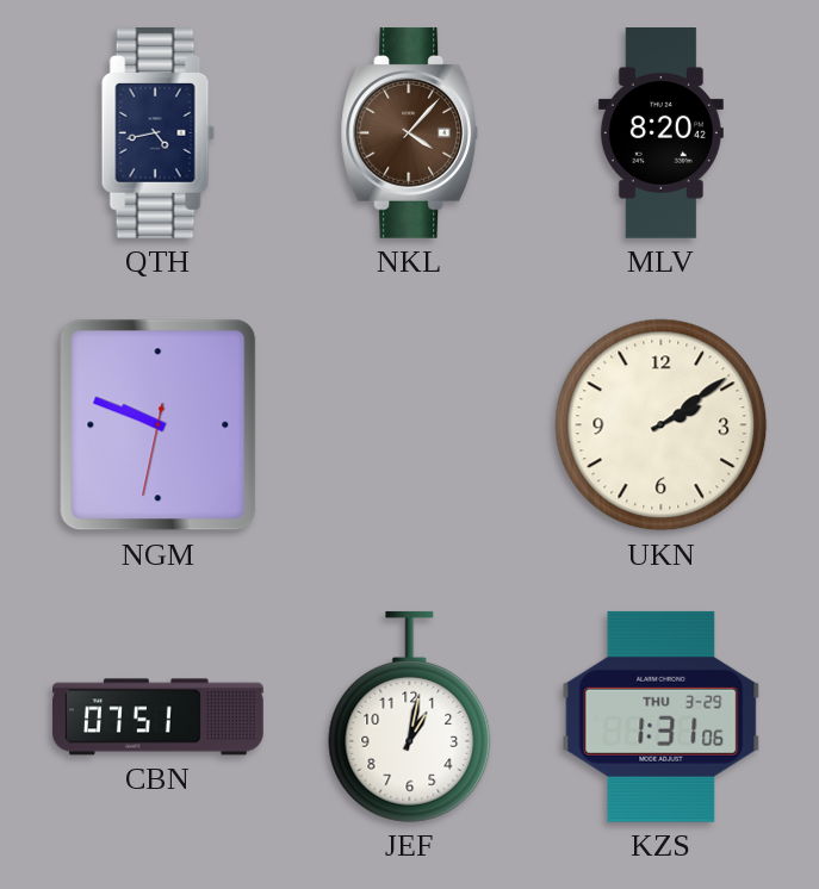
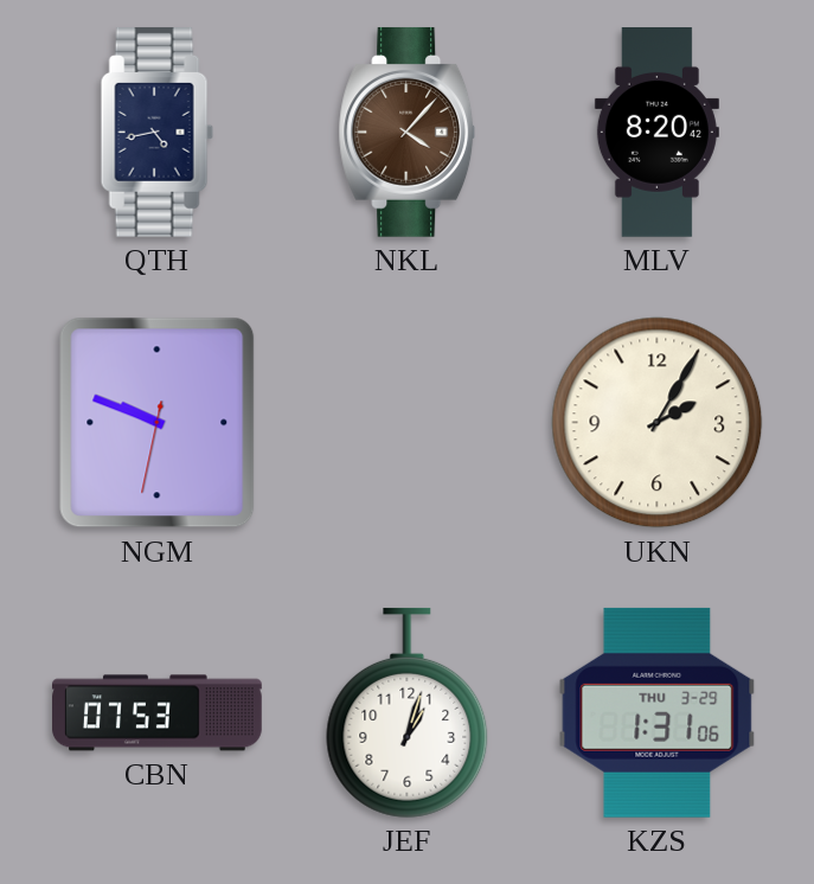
UKN: 2:09 -> 2:05
CBN: 07:51 -> 07:53
JEF: 1:02 -> 1:03
